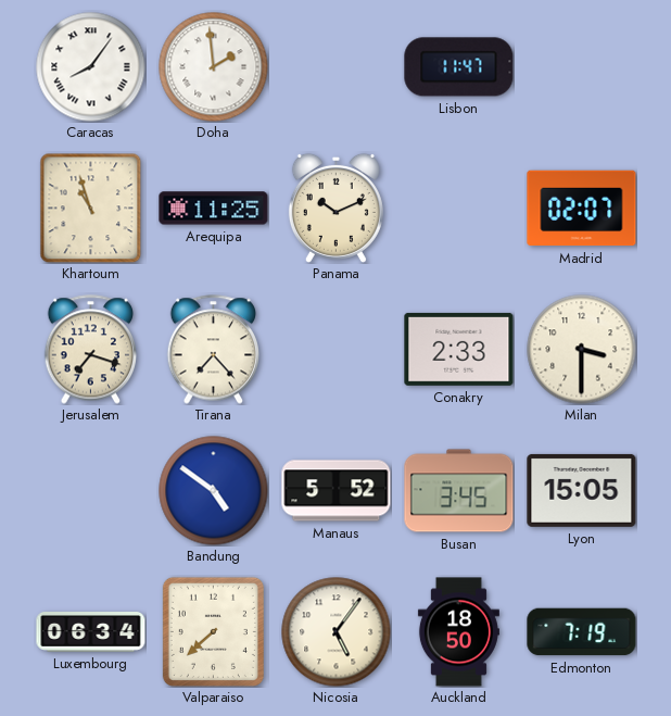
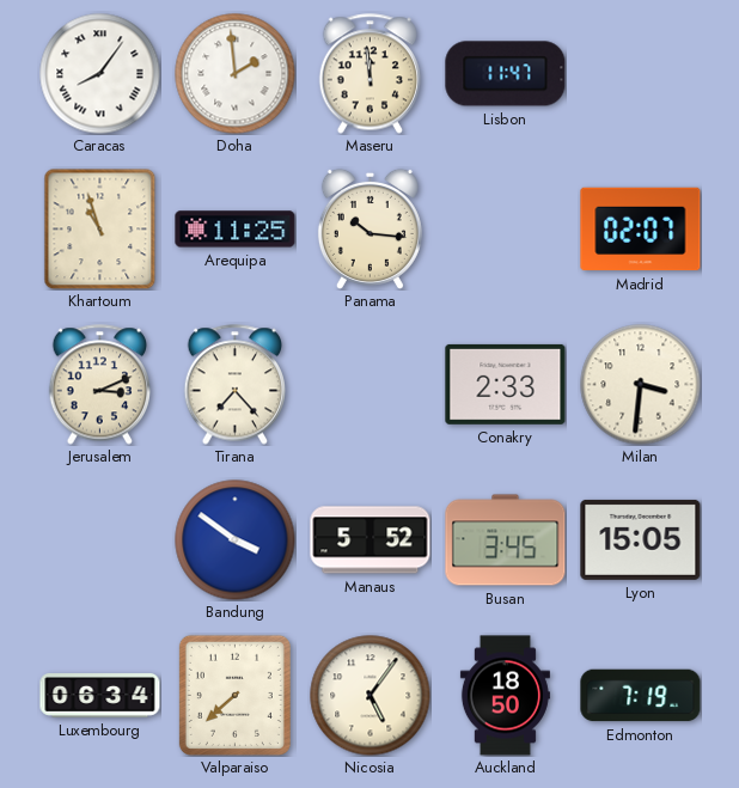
Maseru: none -> 11:59
Panama: 10:11 -> 10:16
Jerusalem: 7:18 -> 3:11
Milan: 3:30 -> 3:31
Bandung: 4:51 -> 3:51
